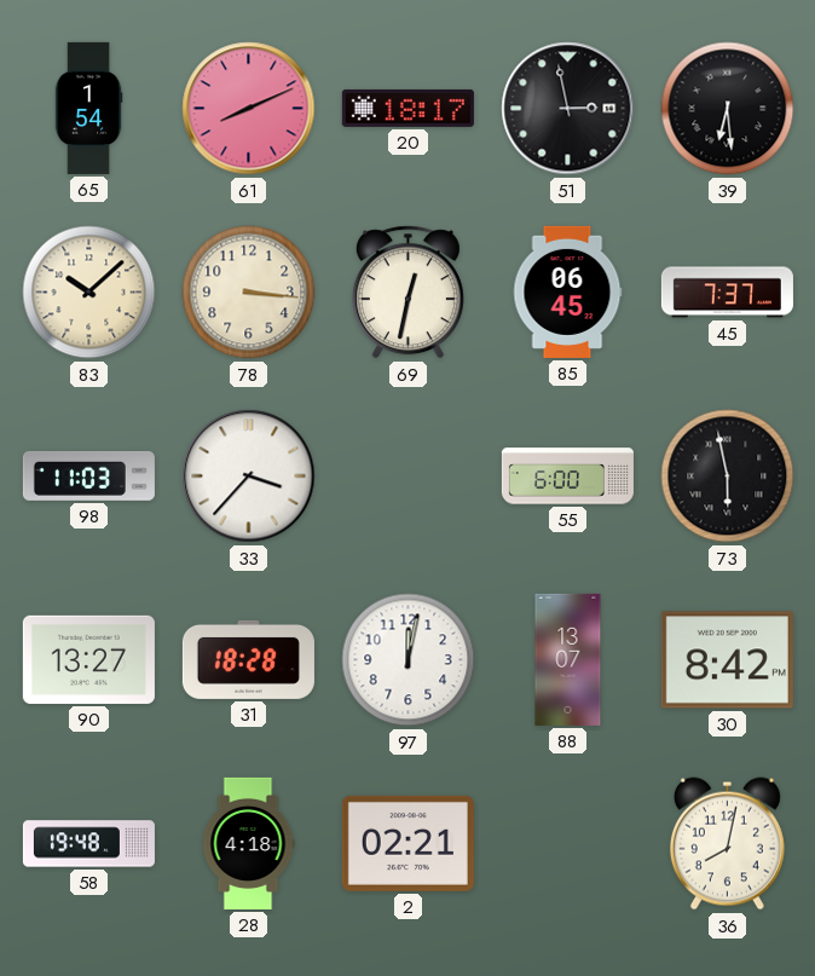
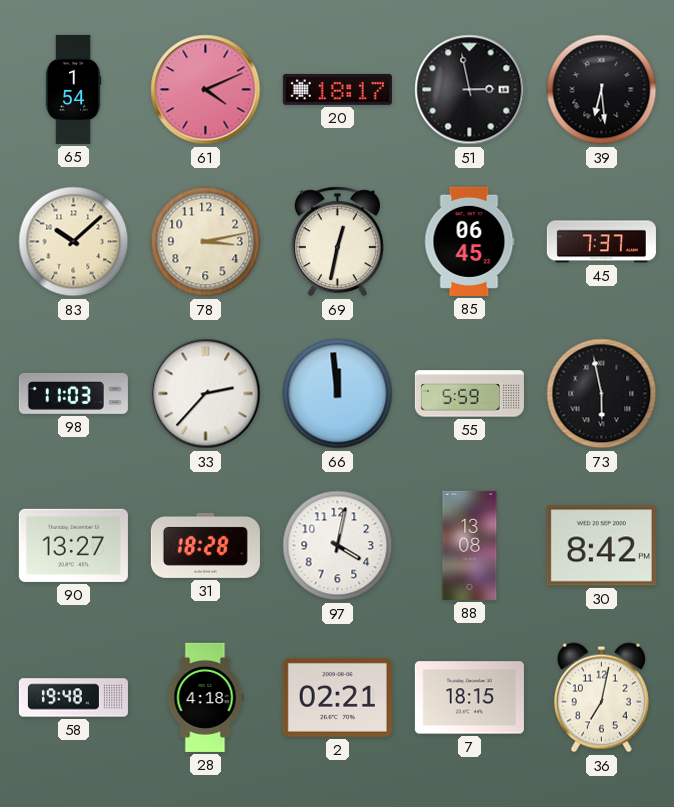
61: 8:11 -> 4:11
78: 3:16 -> 3:13
33: 3:37 -> 2:37
66: none -> 11:59
55: 6:00 -> 5:59
97: 12:02 -> 4:02
88: 13:07 -> 13:08
7: none -> 18:15
36: 8:02 -> 7:02
